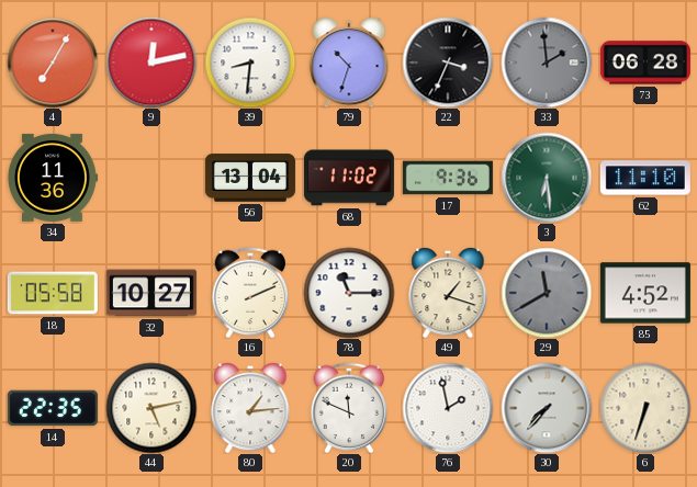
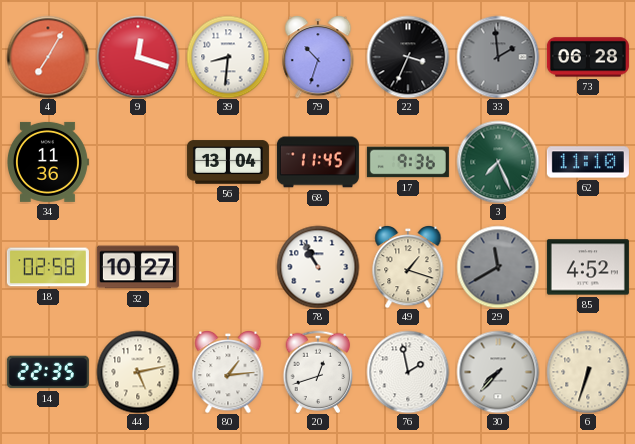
9: 12:13 -> 12:18
68: 11:02 -> 11:45
3: 6:29 -> 7:26
18: 05:58 -> 02:58
16: 2:11 -> none
78: 11:15 -> 10:55
20: 11:49 -> 12:42
